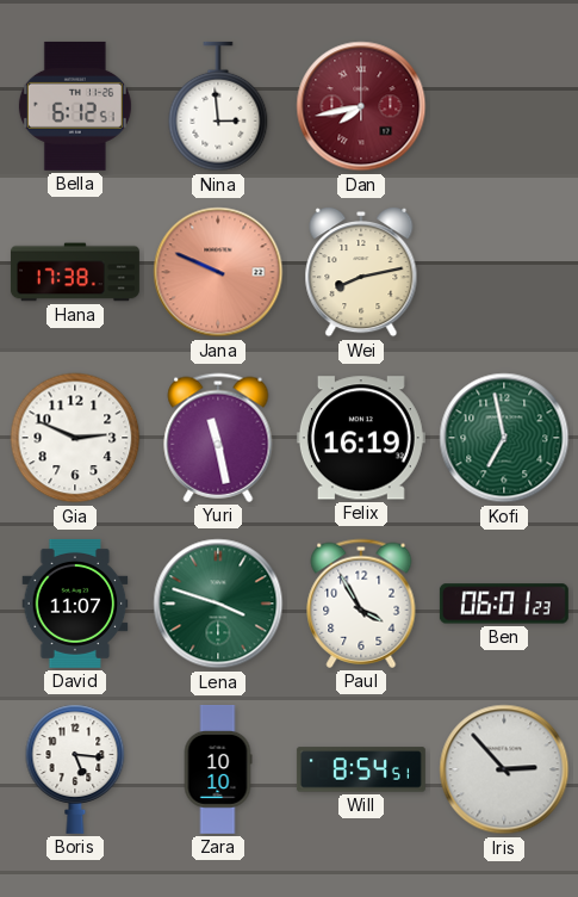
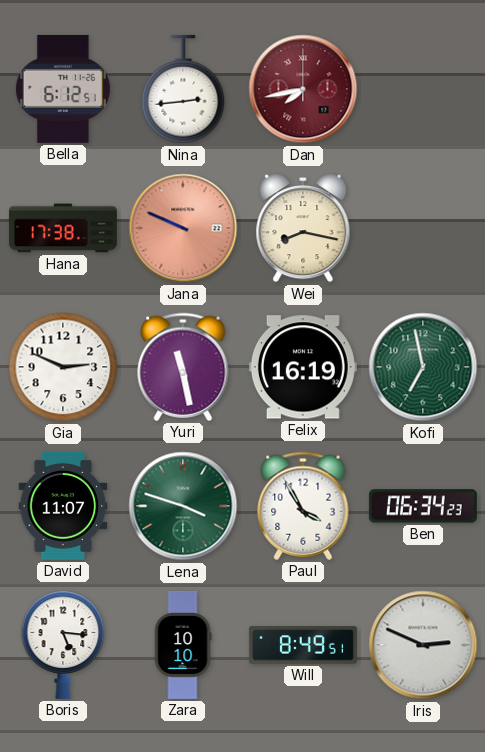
Nina: 2:59 -> 2:44
Wei: 8:13 -> 8:17
Ben: 06:01 -> 06:34
Will: 8:54 -> 8:49
Iris: 2:53 -> 2:49
